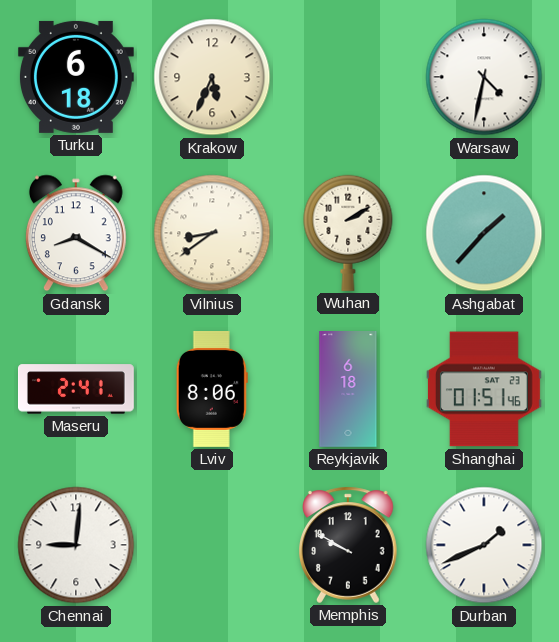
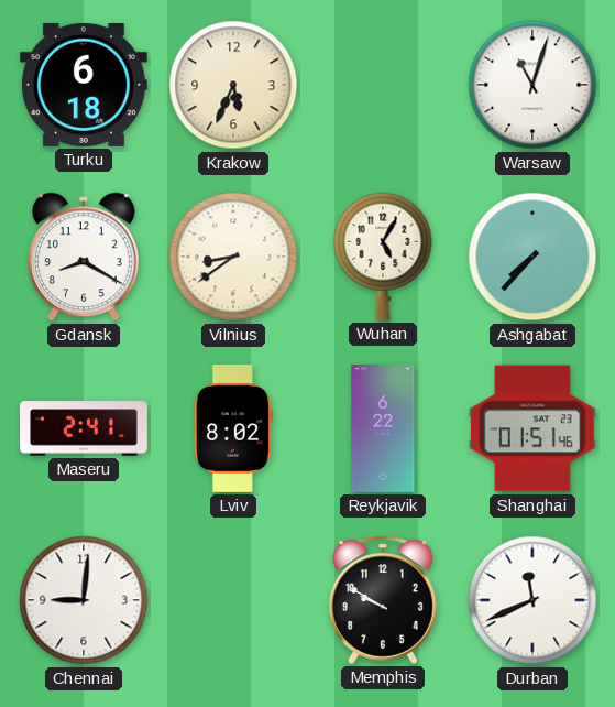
Warsaw: 4:32 -> 11:03
Wuhan: 2:10 -> 5:05
Ashgabat: 1:37 -> 7:37
Lviv: 8:06 -> 8:02
Reykjavik: 6:18 -> 6:22
Durban: 1:41 -> 11:41
